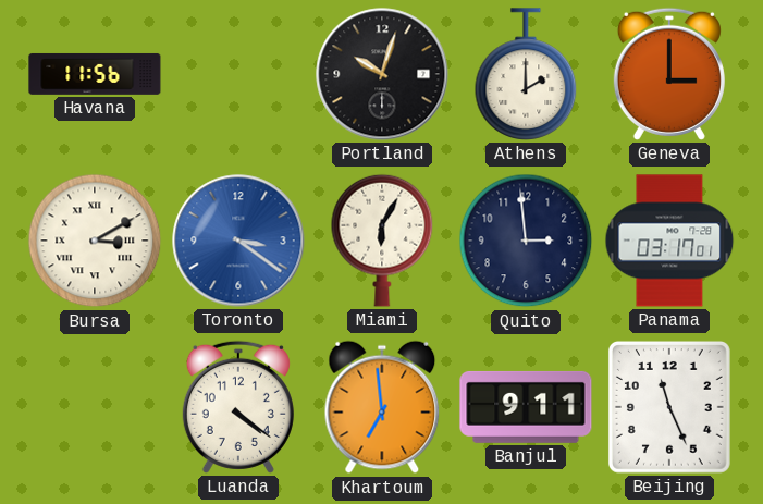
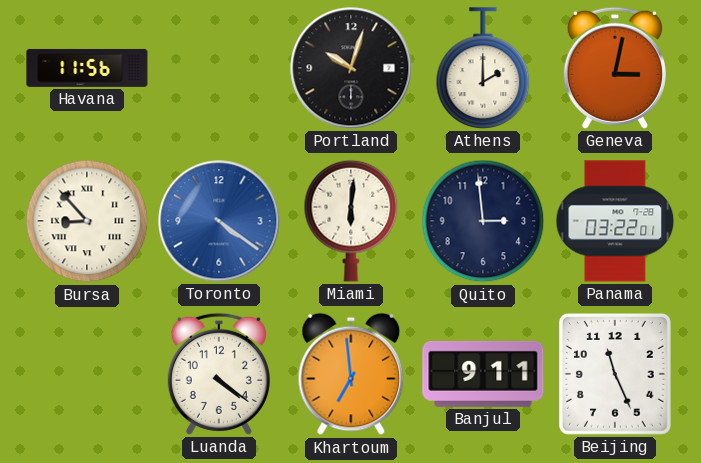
Geneva: 3:00 -> 3:02
Bursa: 3:10 -> 8:53
Toronto: 3:21 -> 4:21
Miami: 6:05 -> 6:01
Panama: 03:17 -> 03:22
